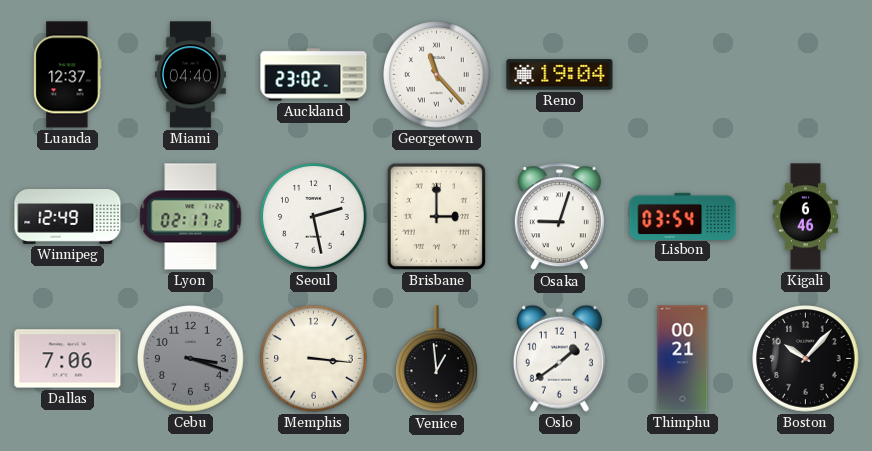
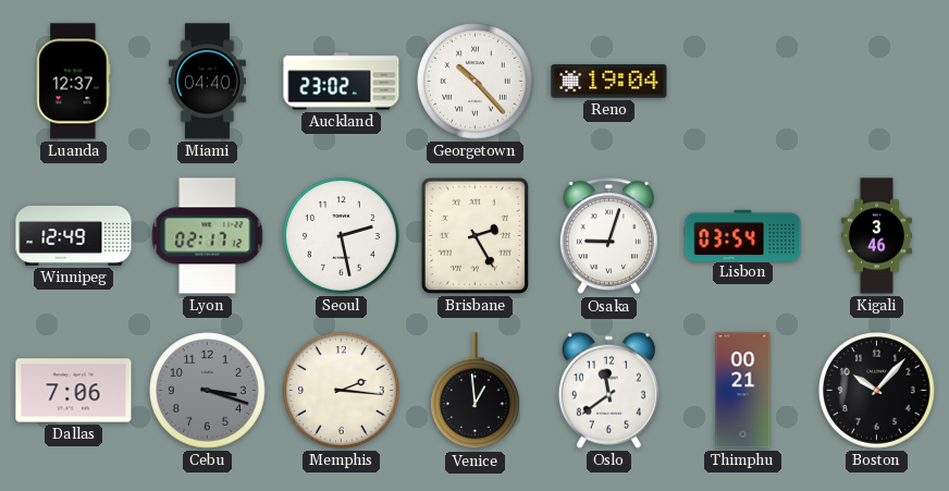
Georgetown: 11:23 -> 10:23
Brisbane: 3:00 -> 2:25
Kigali: 6:46 -> 3:46
Memphis: 3:16 -> 2:16
Oslo: 1:39 -> 11:39
